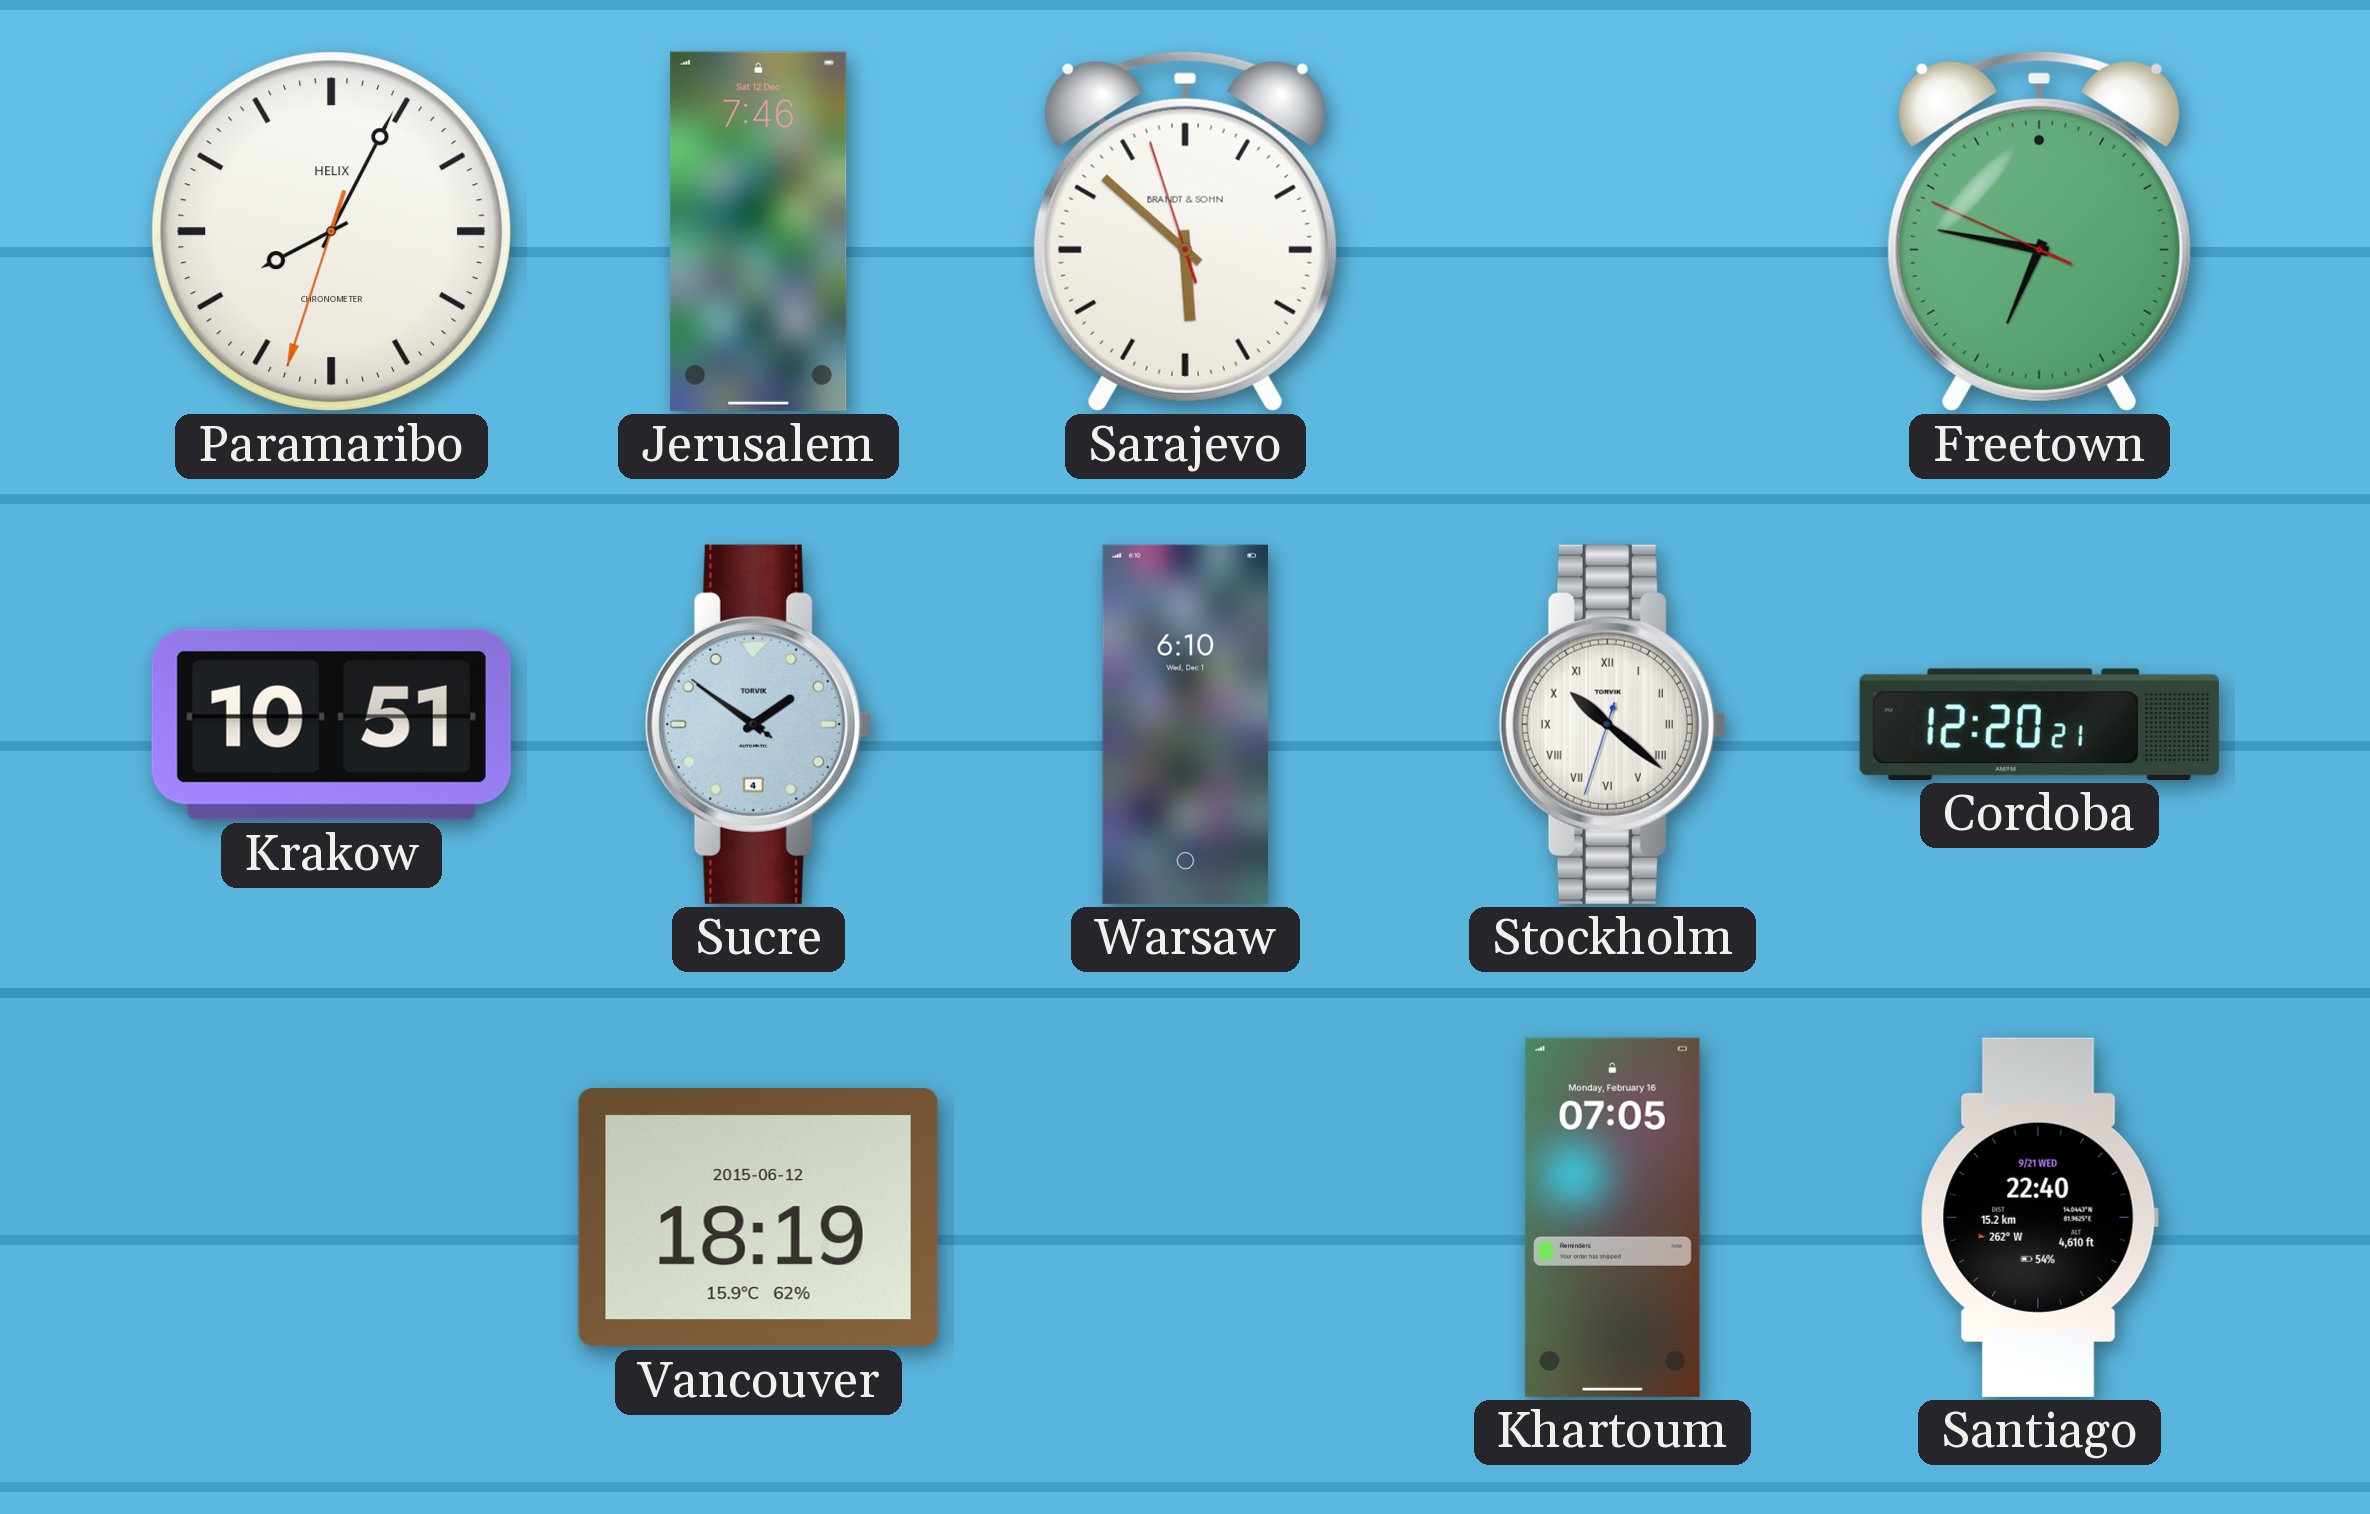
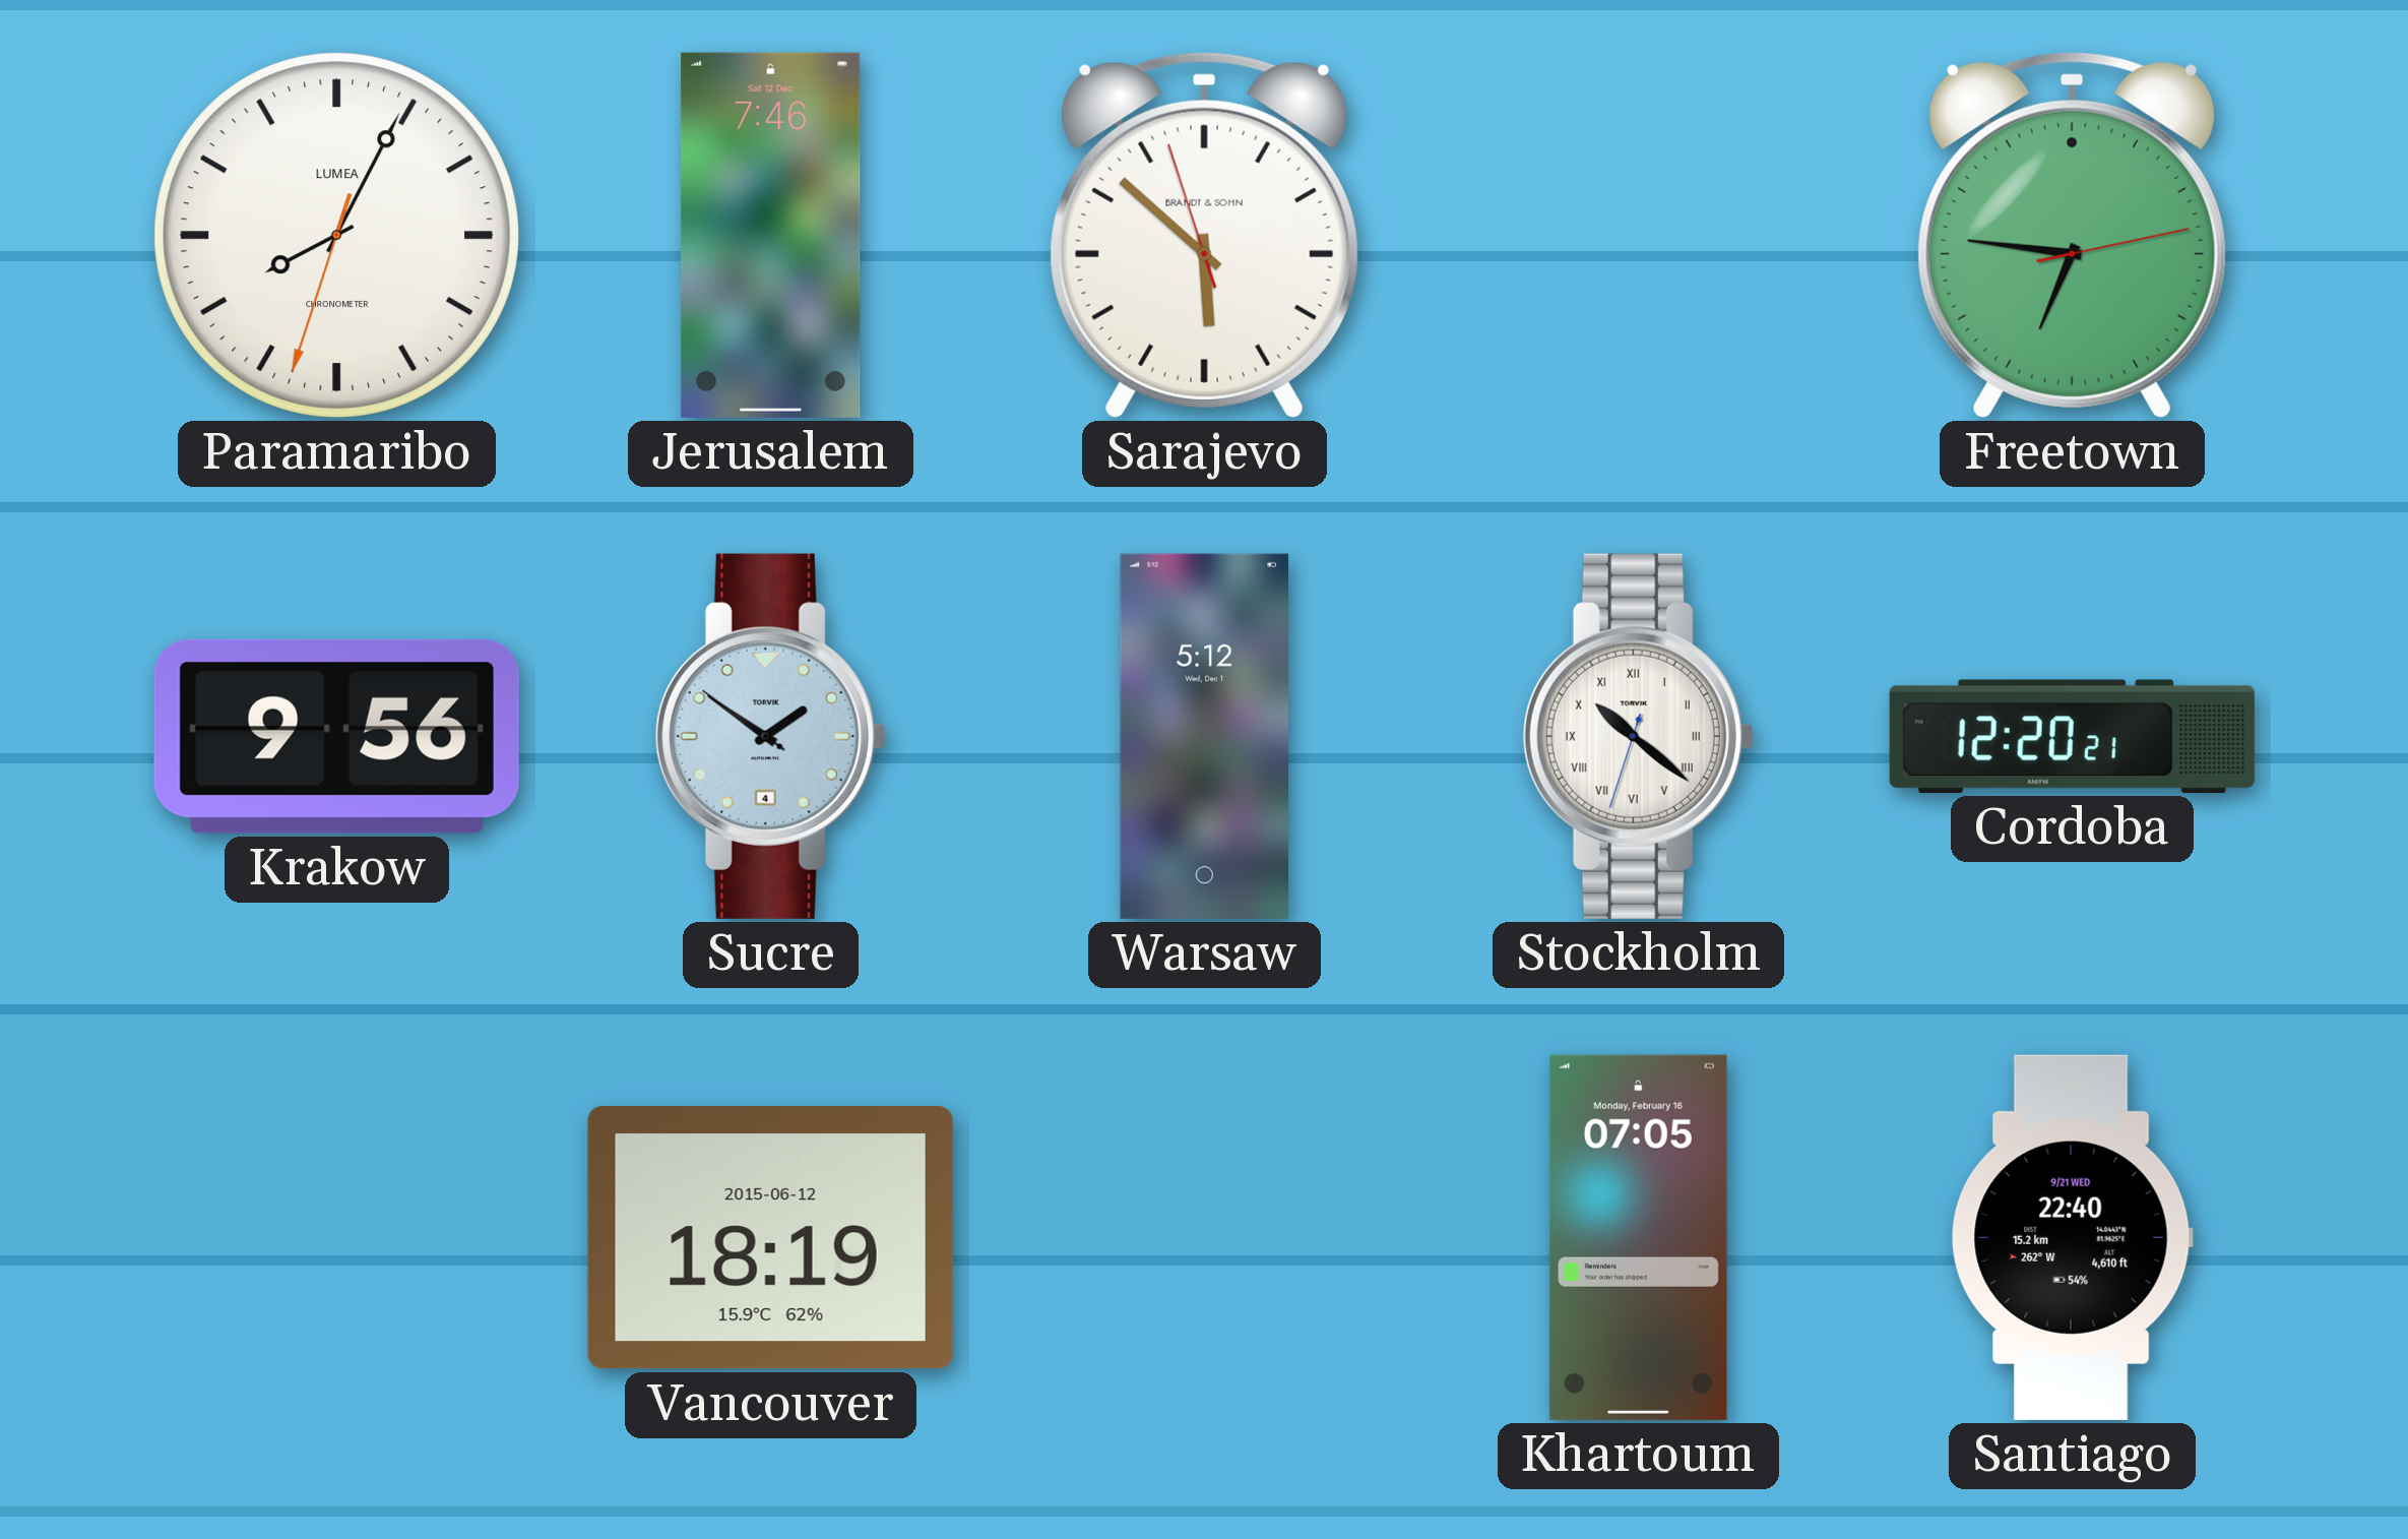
Paramaribo brand: HELIX -> LUMEA
Freetown: 6:46:49 -> 6:46:13
Krakow: 10:51 -> 9:56
Warsaw: 6:10 -> 5:12
